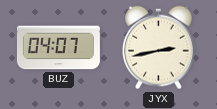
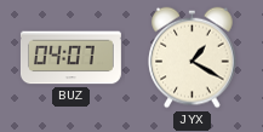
JYX: 2:43 -> 1:20
